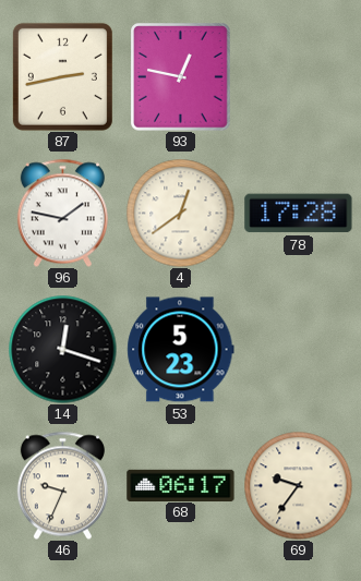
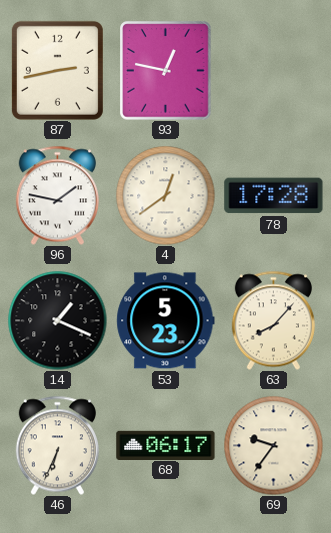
14: 12:18 -> 1:19
63: none -> 8:07
46: 9:34 -> 6:34
